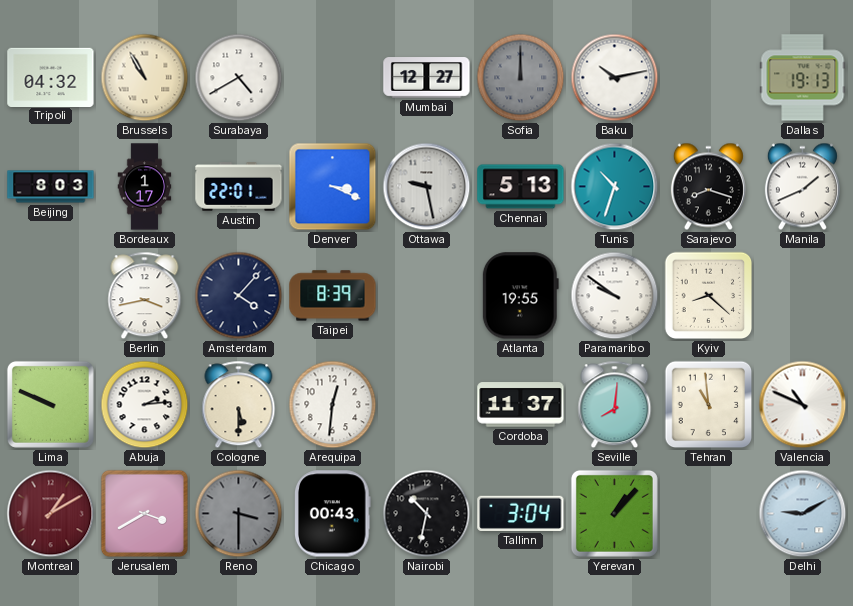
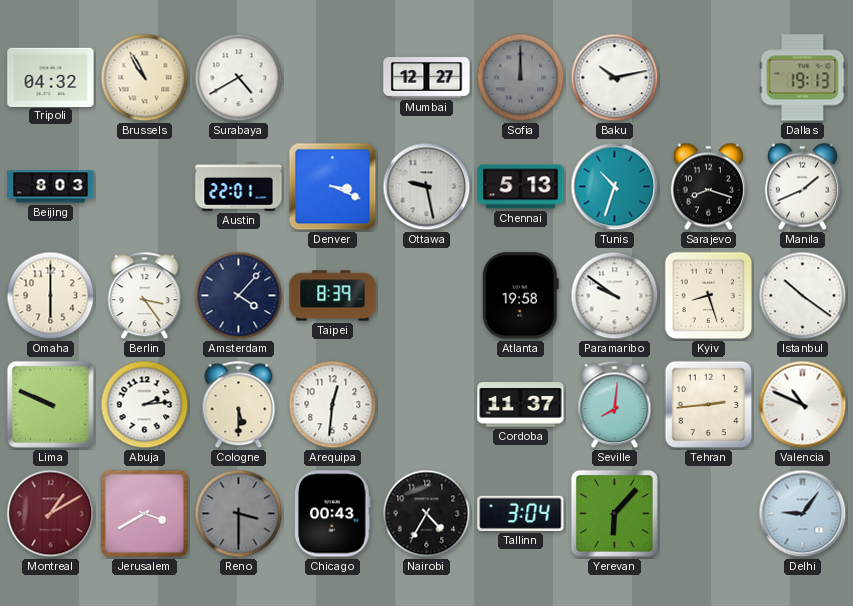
Bordeaux: 1:17 -> none
Omaha: none -> 6:00
Berlin: 3:43 -> 3:24
Atlanta: 19:55 -> 19:58
Kyiv: 8:22 -> 8:27
Istanbul: none -> 10:21
Tehran: 10:59 -> 2:44
Nairobi: 10:32 -> 4:35
Yerevan: 1:07 -> 6:07
Delhi: 9:10 -> 9:06
